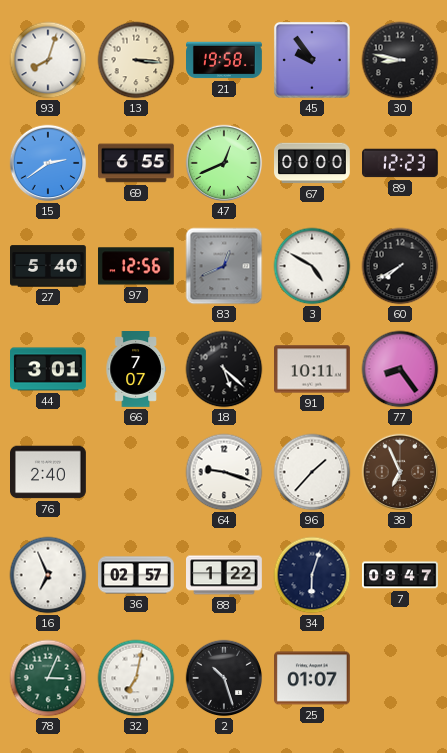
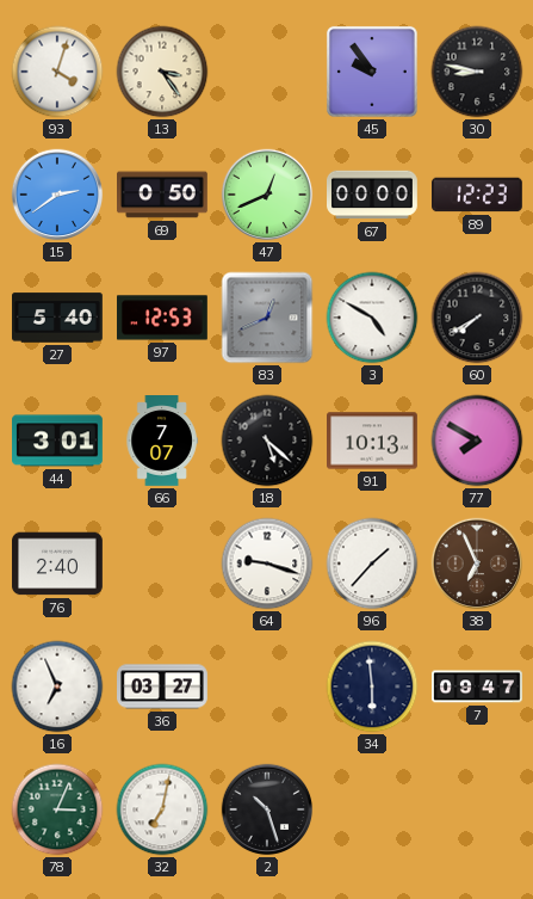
93: 8:03 -> 4:03
13: 3:16 -> 3:24
21: 19:58 -> none
69: 6:55 -> 0:50
97: 12:56 -> 12:53
91: 10:11 -> 10:13
77: 8:24 -> 7:50
36: 02:57 -> 03:27
88: 1:22 -> none
34: 6:03 -> 5:59
25: 01:07 -> none
